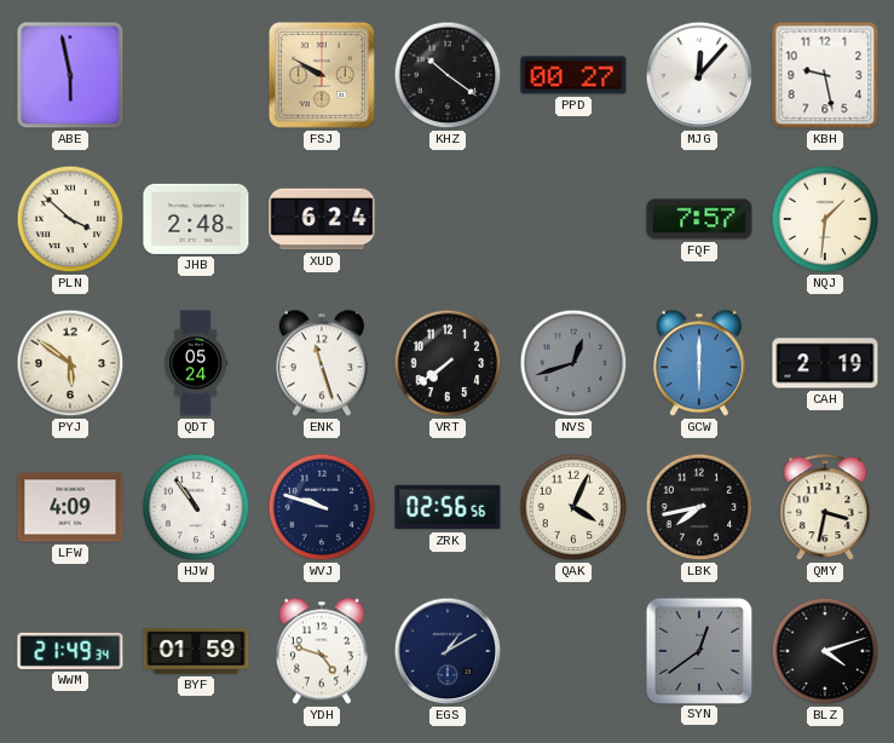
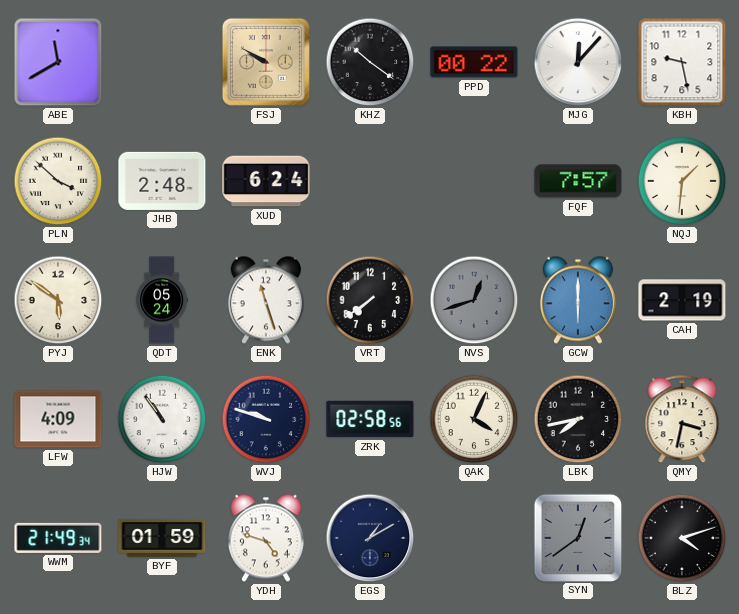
ABE: 5:58 -> 11:40
PPD: 00:27 -> 00:22
ZRK: 02:56 -> 02:58
